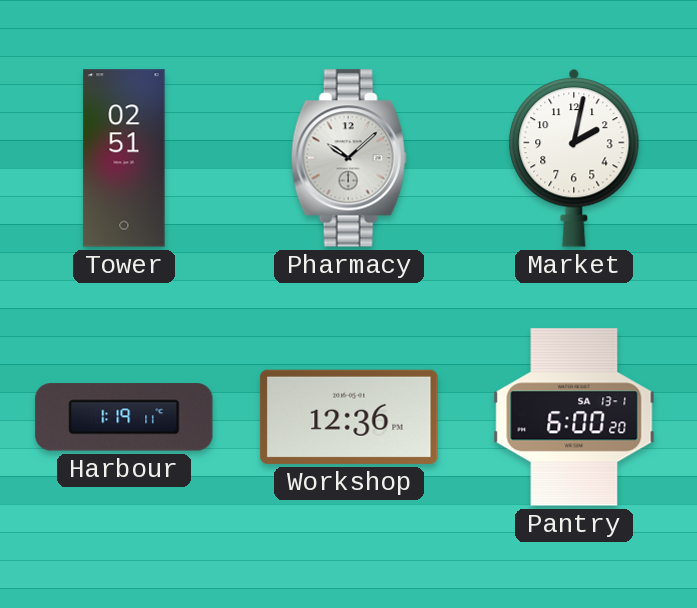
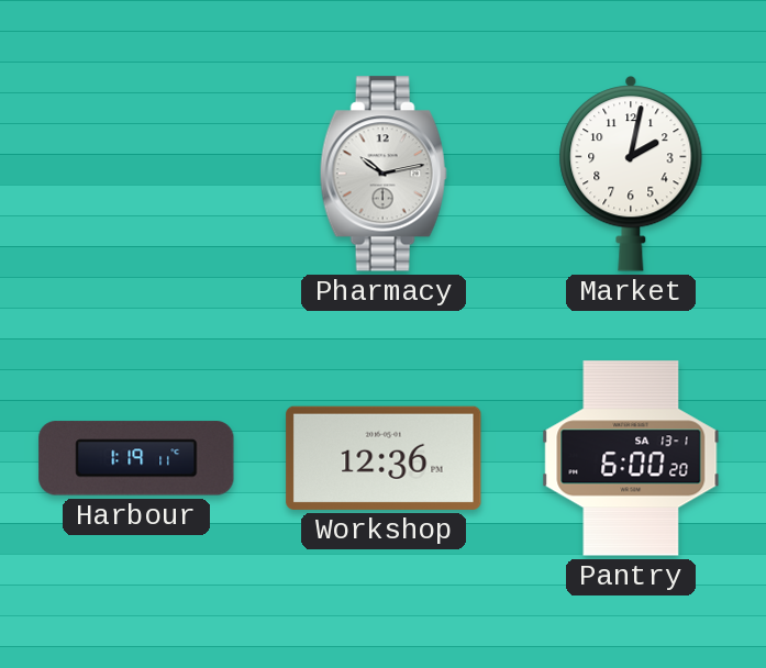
Tower: 02:51 -> none
Pharmacy: 10:08 -> 10:13
